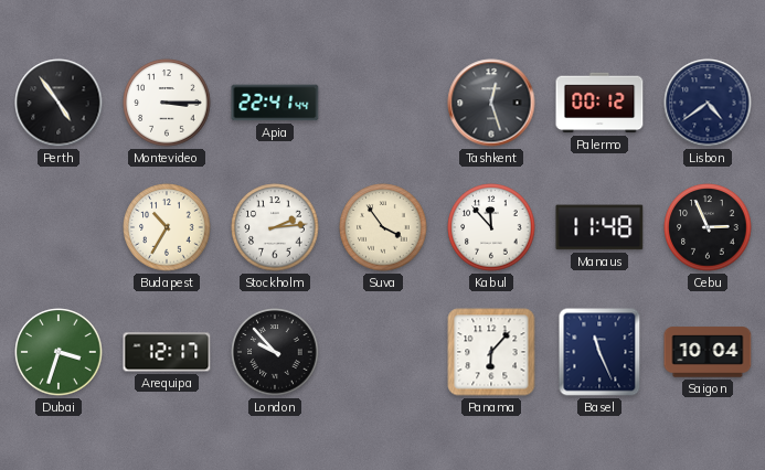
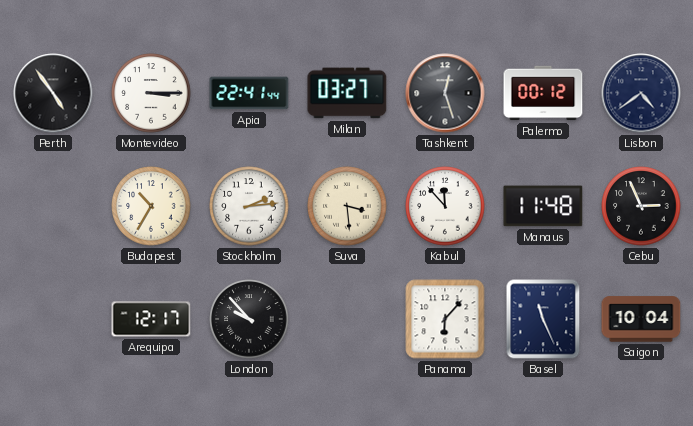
Milan: none -> 03:27
Suva: 3:54 -> 3:29
Dubai: 3:33 -> none
